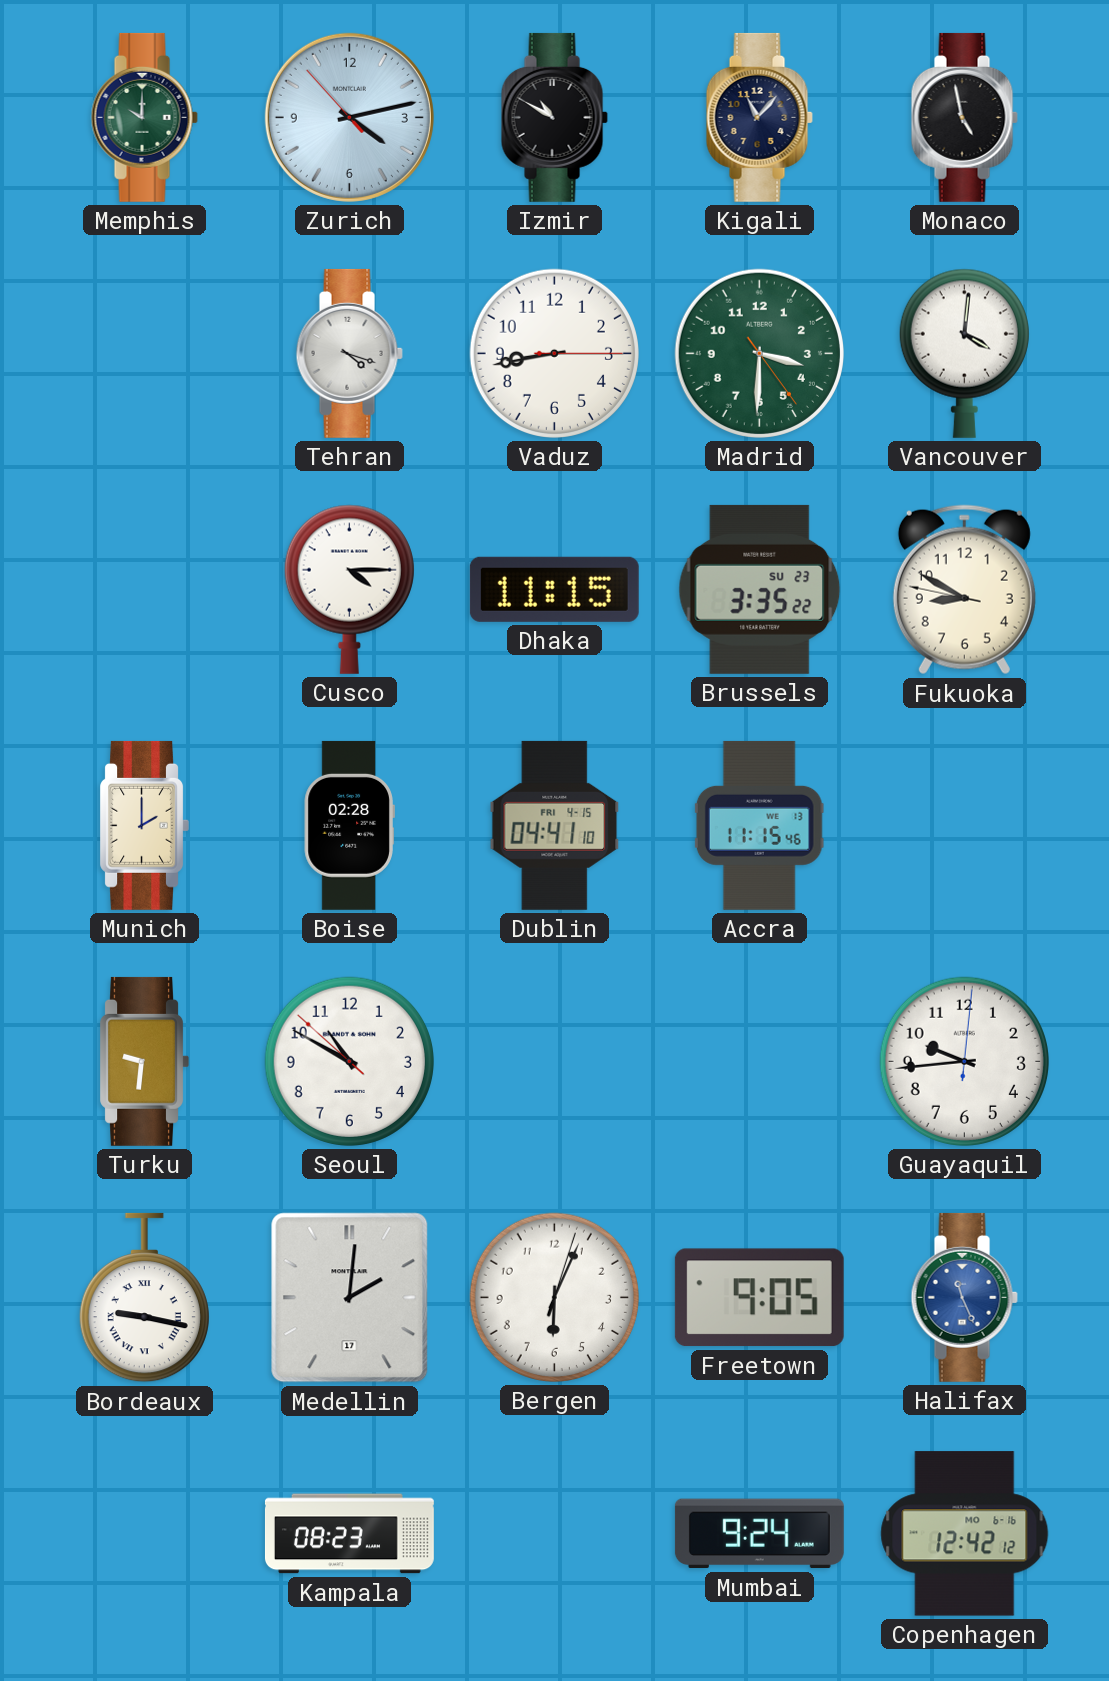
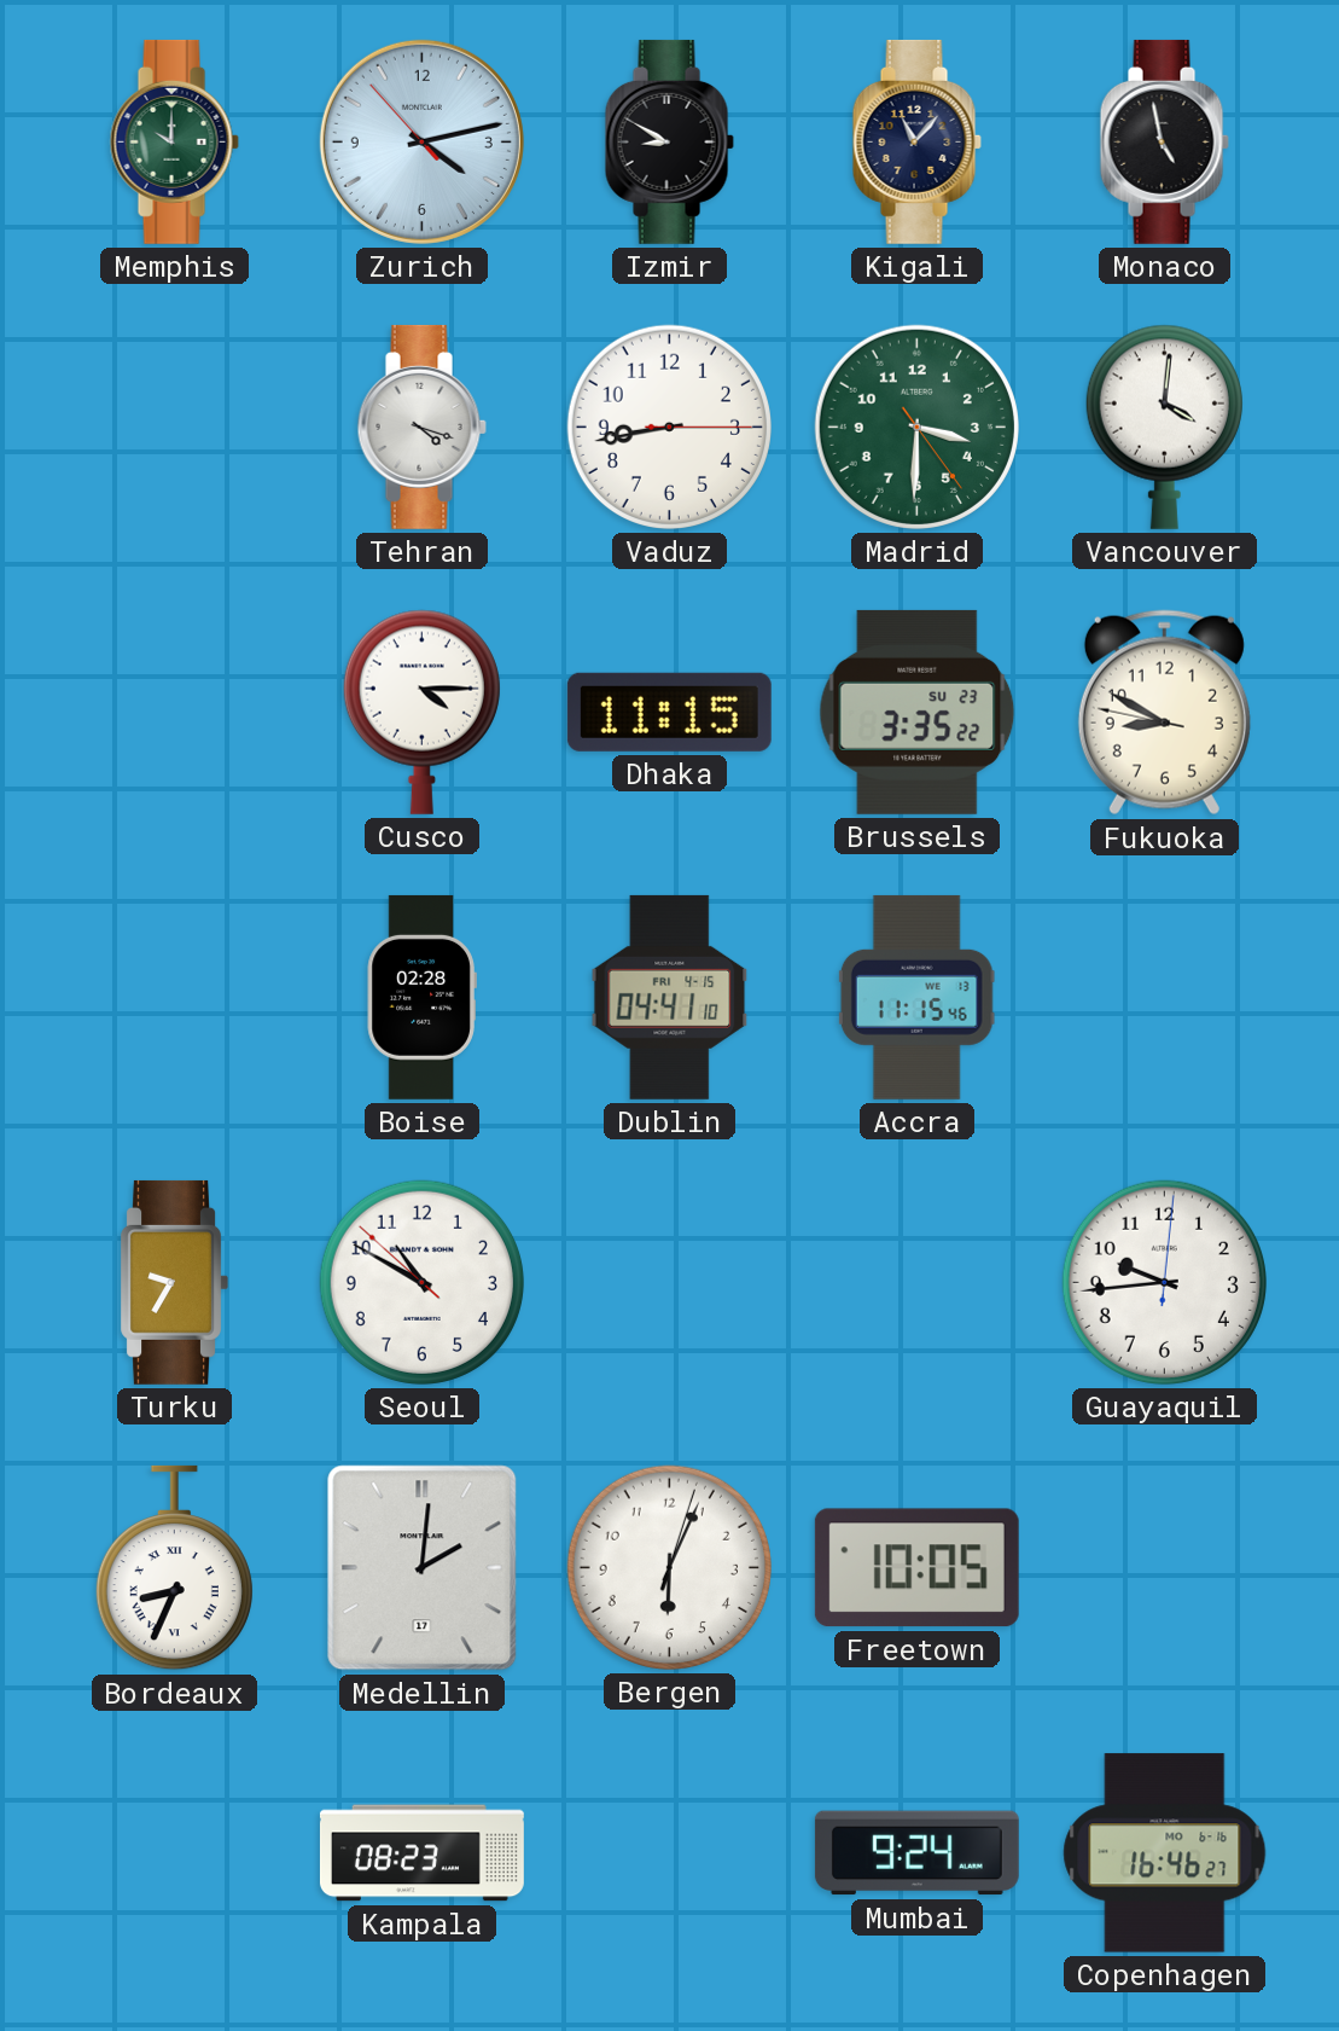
Izmir: 10:50 -> 8:50
Munich: 2:00 -> none
Turku: 9:31 -> 9:35
Bordeaux: 9:17 -> 8:34
Freetown: 9:05 -> 10:05
Halifax: 11:26 -> none
Copenhagen: 12:42 -> 16:46
